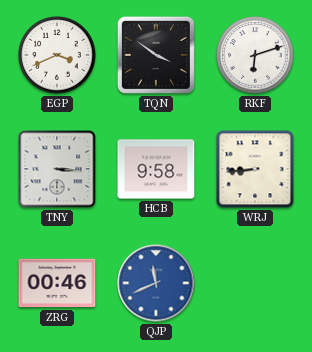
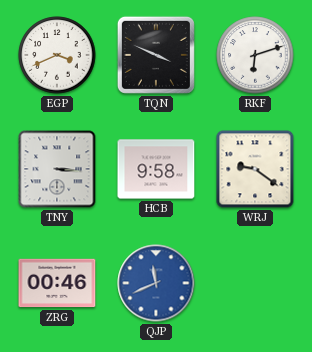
TQN: 3:51 -> 3:49
WRJ: 8:44 -> 9:21
